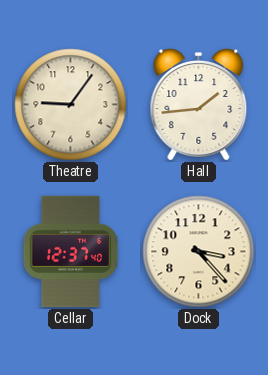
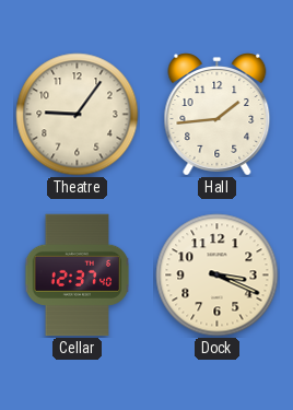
Dock: 3:23 -> 3:19
